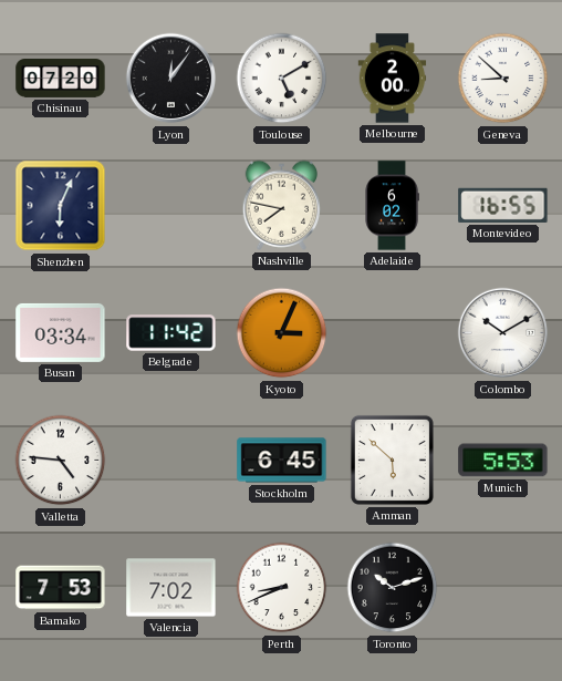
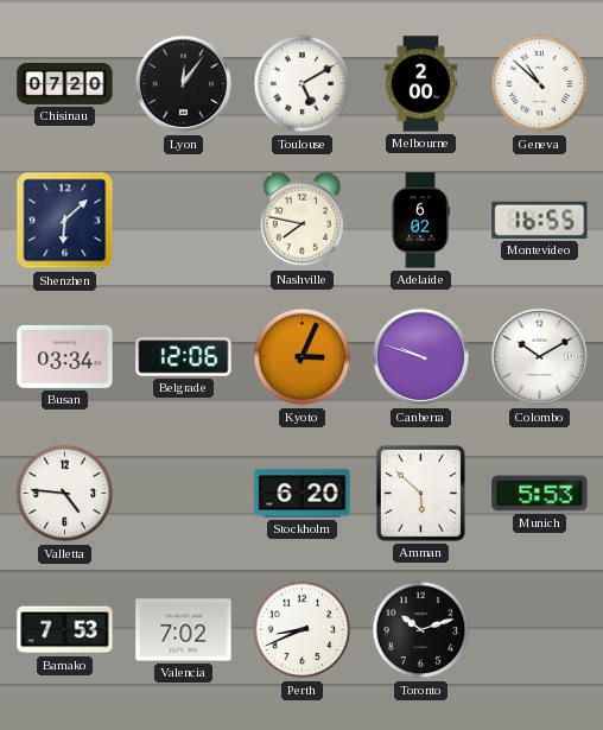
Geneva: 8:52 -> 10:52
Shenzhen: 6:04 -> 6:08
Belgrade: 11:42 -> 12:06
Canberra: none -> 9:48
Stockholm: 6:45 -> 6:20
